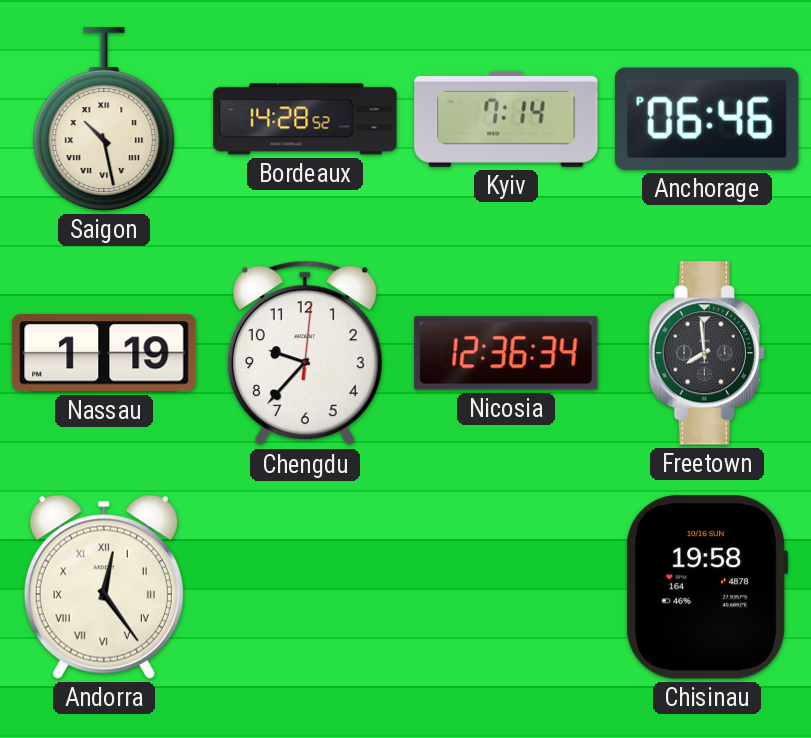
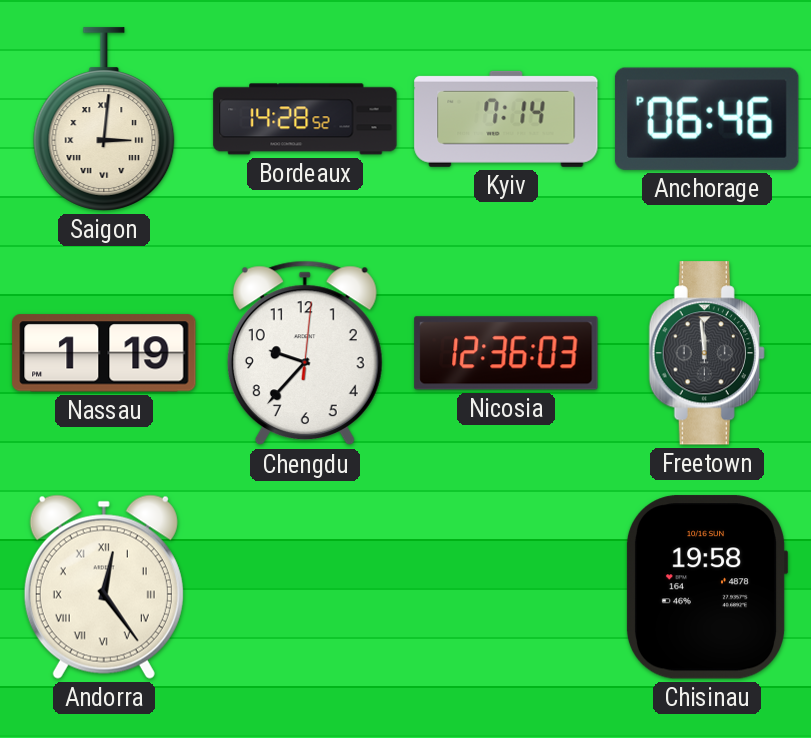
Saigon: 10:28 -> 3:01
Nicosia: 12:36:34 -> 12:36:03
Freetown: 7:59 -> 11:59
